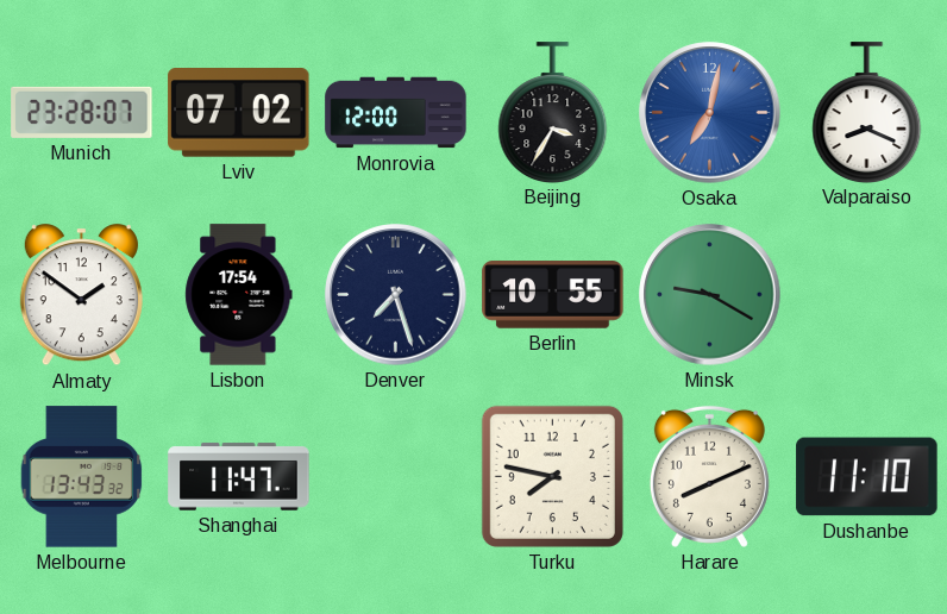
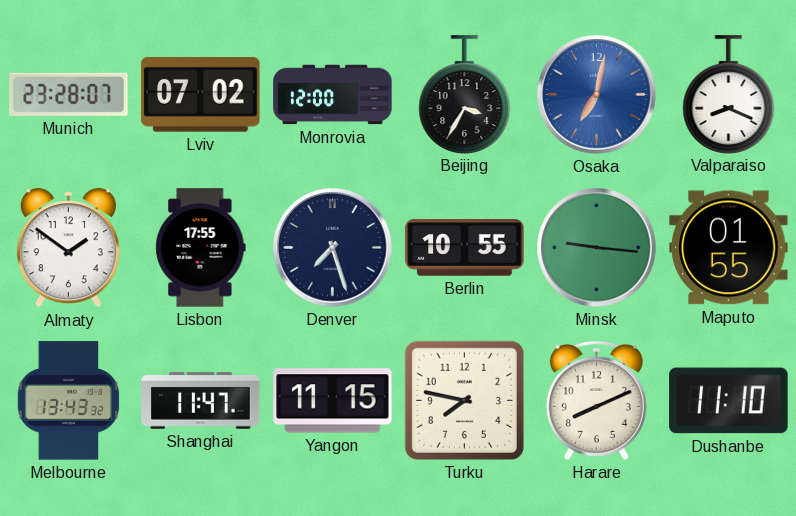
Lisbon: 17:54 -> 17:55
Minsk: 9:20 -> 9:16
Maputo: none -> 01:55
Yangon: none -> 11:15
